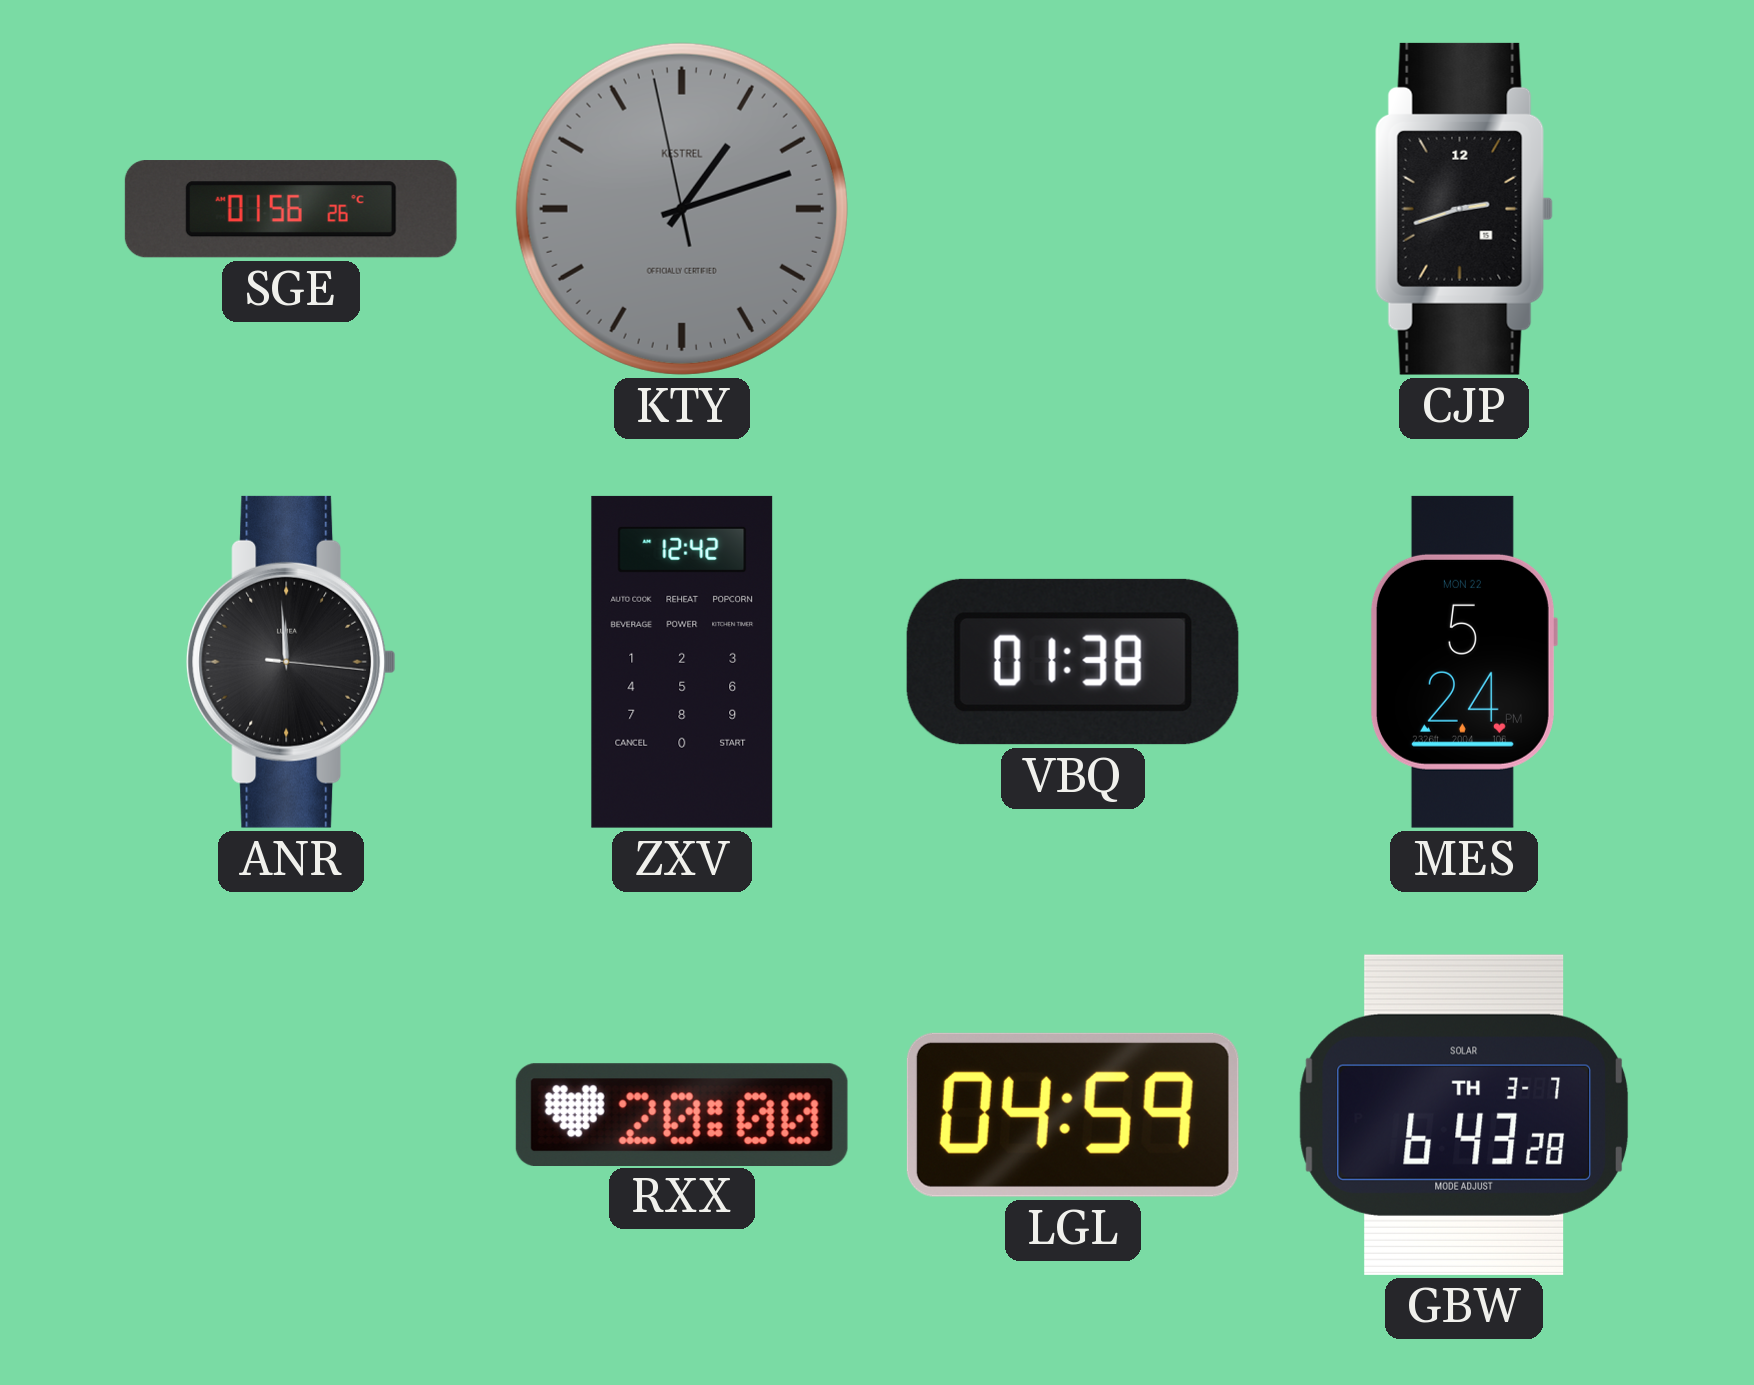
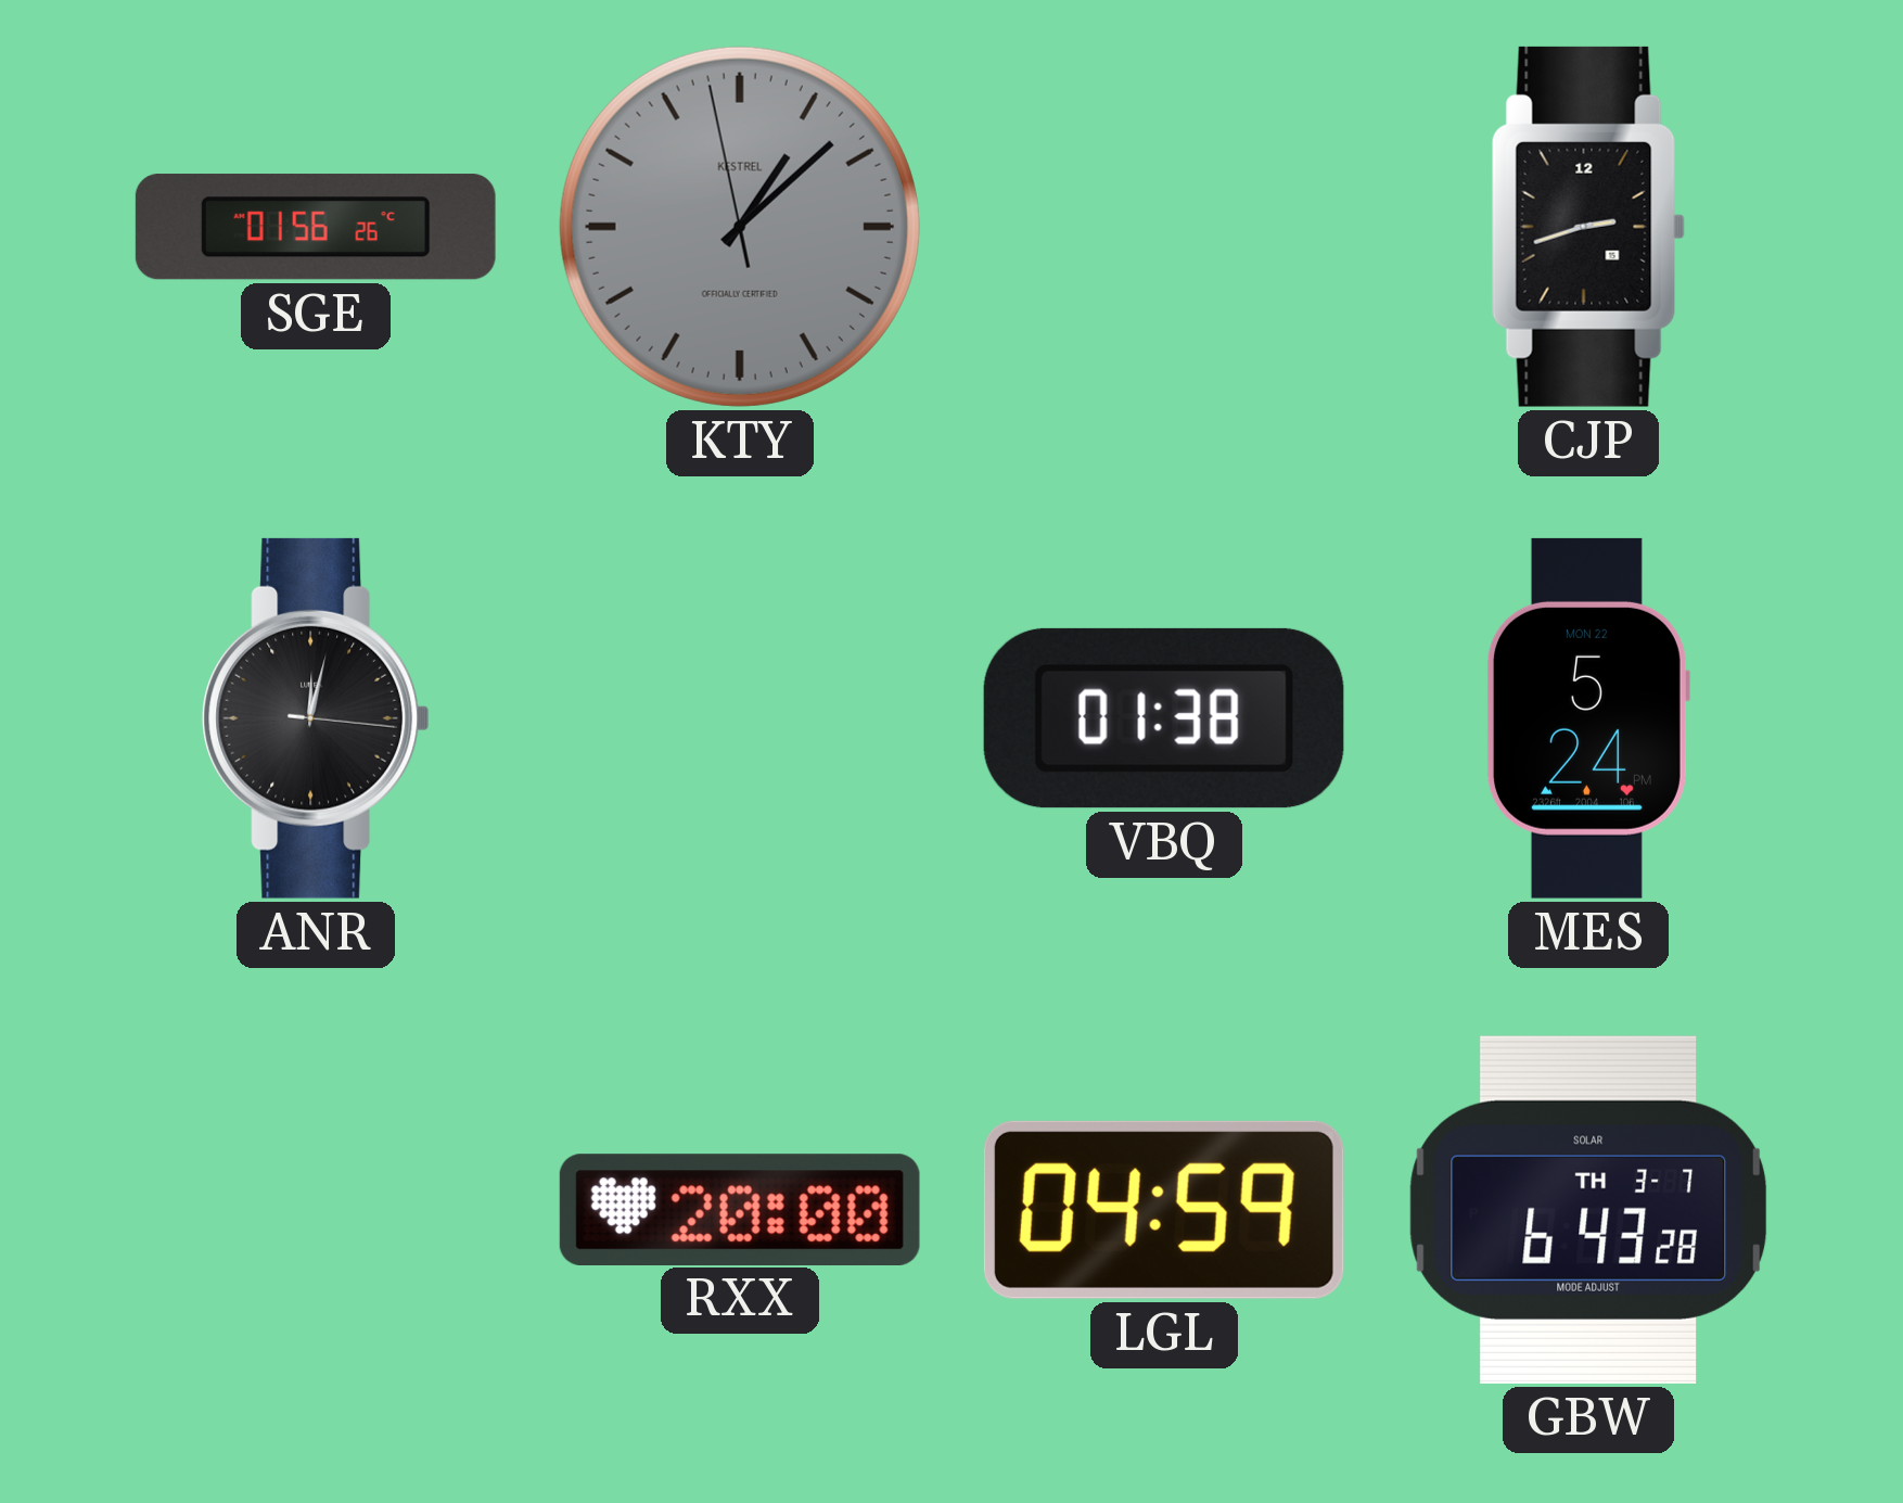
KTY: 1:11 -> 1:07
ANR: 11:59 -> 12:02
ZXV: 12:42 -> none
